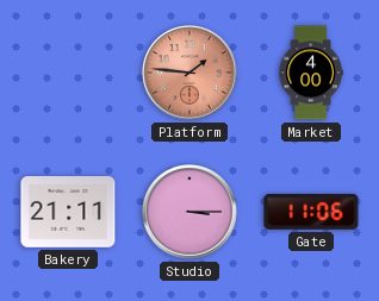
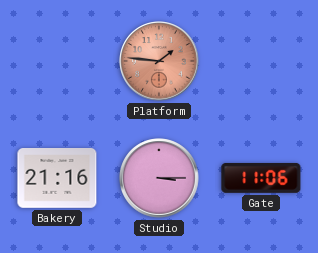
Market: 4:00 -> none
Bakery: 21:11 -> 21:16
